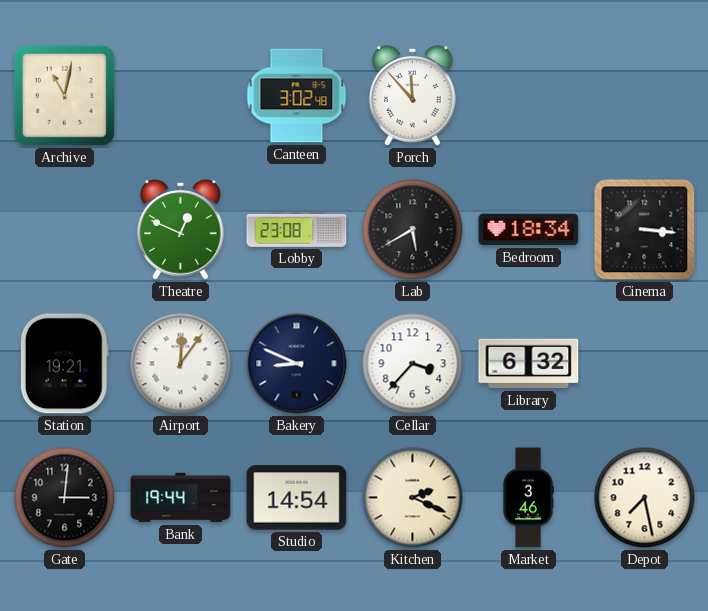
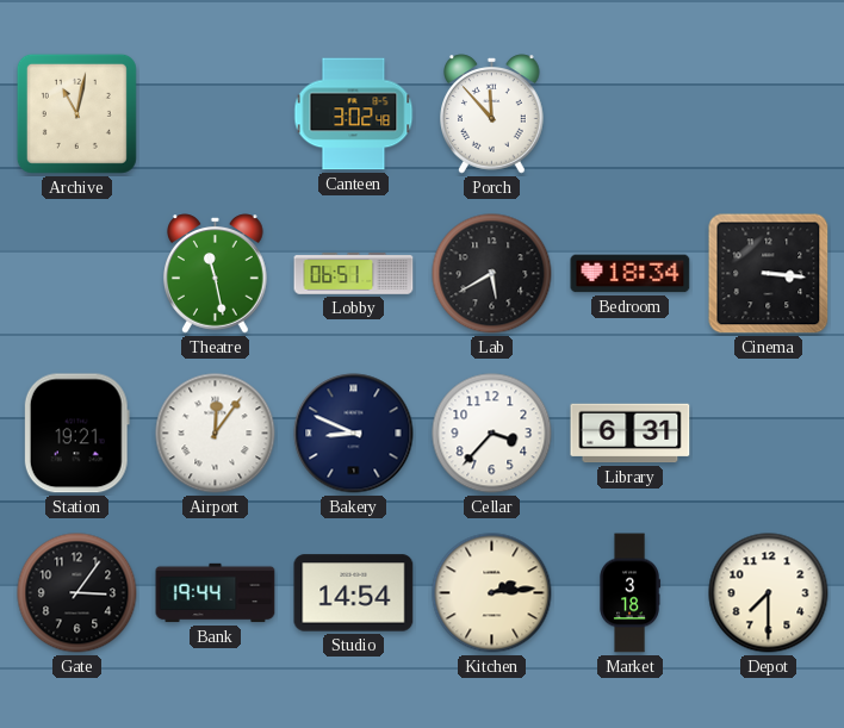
Theatre: 12:49 -> 11:28
Lobby: 23:08 -> 06:51
Library: 6:32 -> 6:31
Gate: 3:01 -> 3:06
Kitchen: 2:19 -> 2:14
Market: 3:46 -> 3:18
Depot: 7:28 -> 7:30
